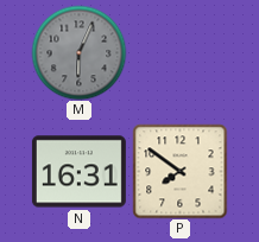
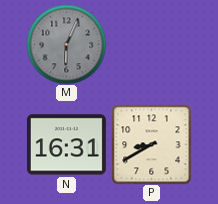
P: 7:51 -> 8:40
